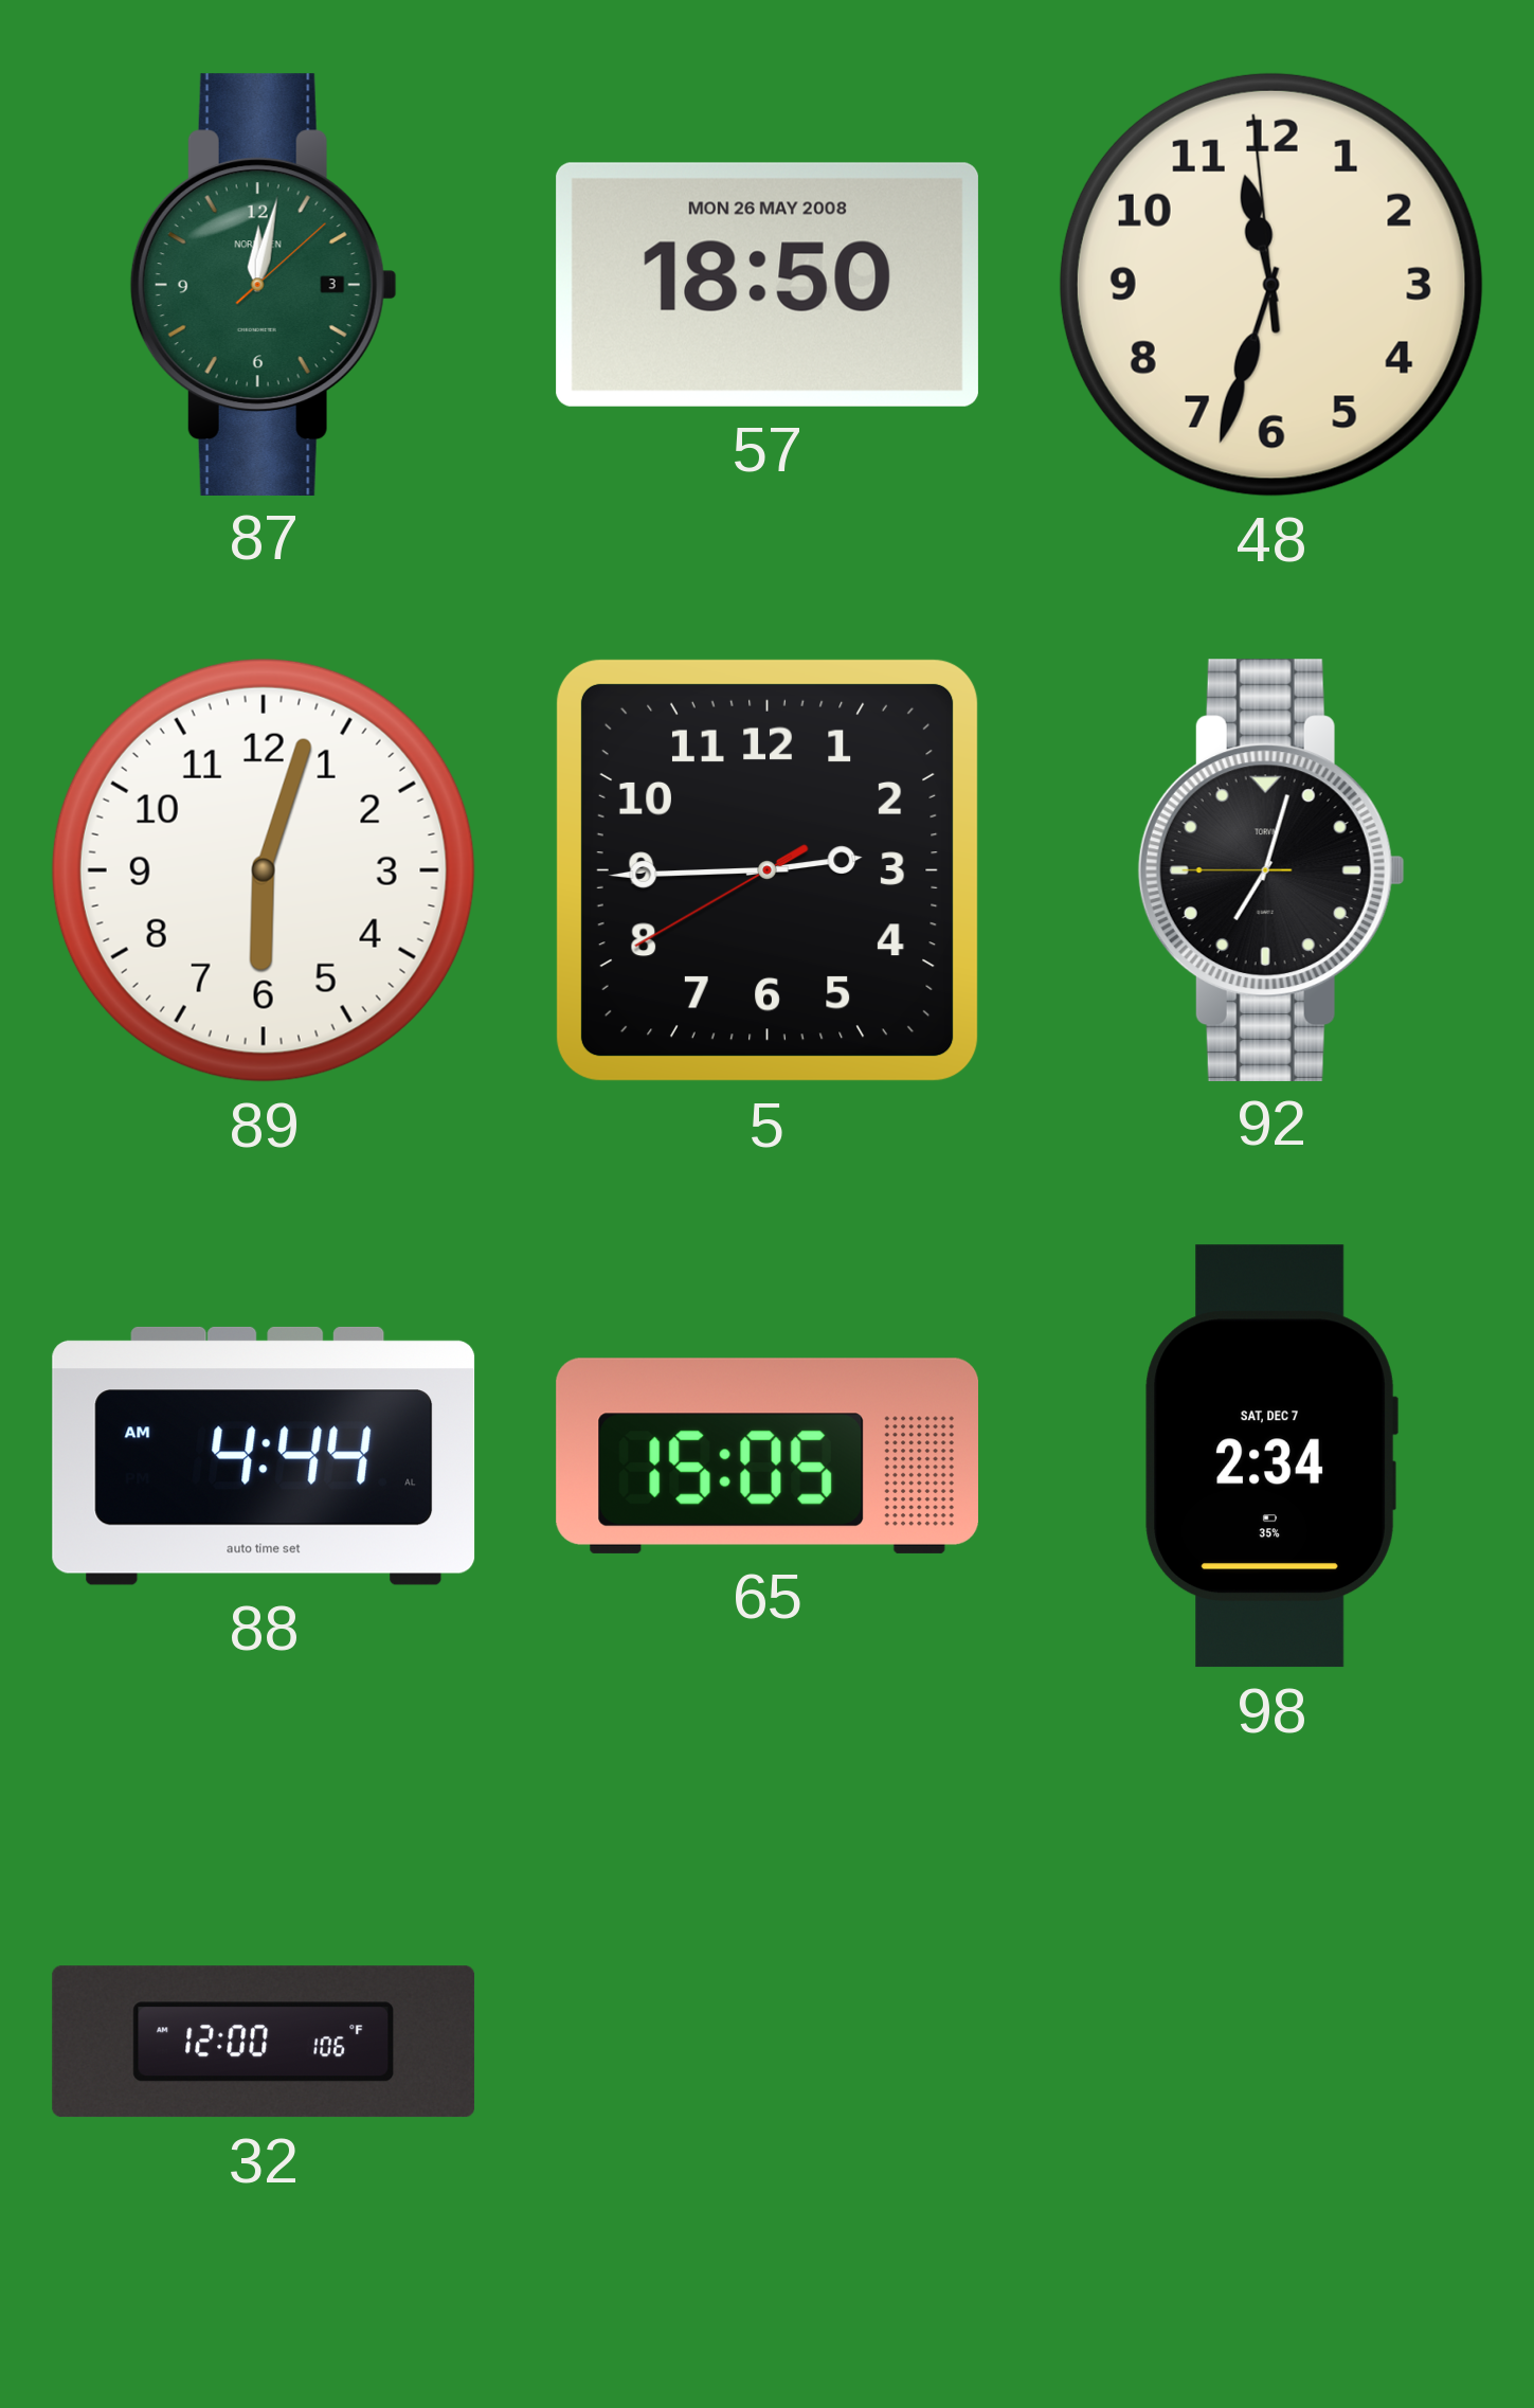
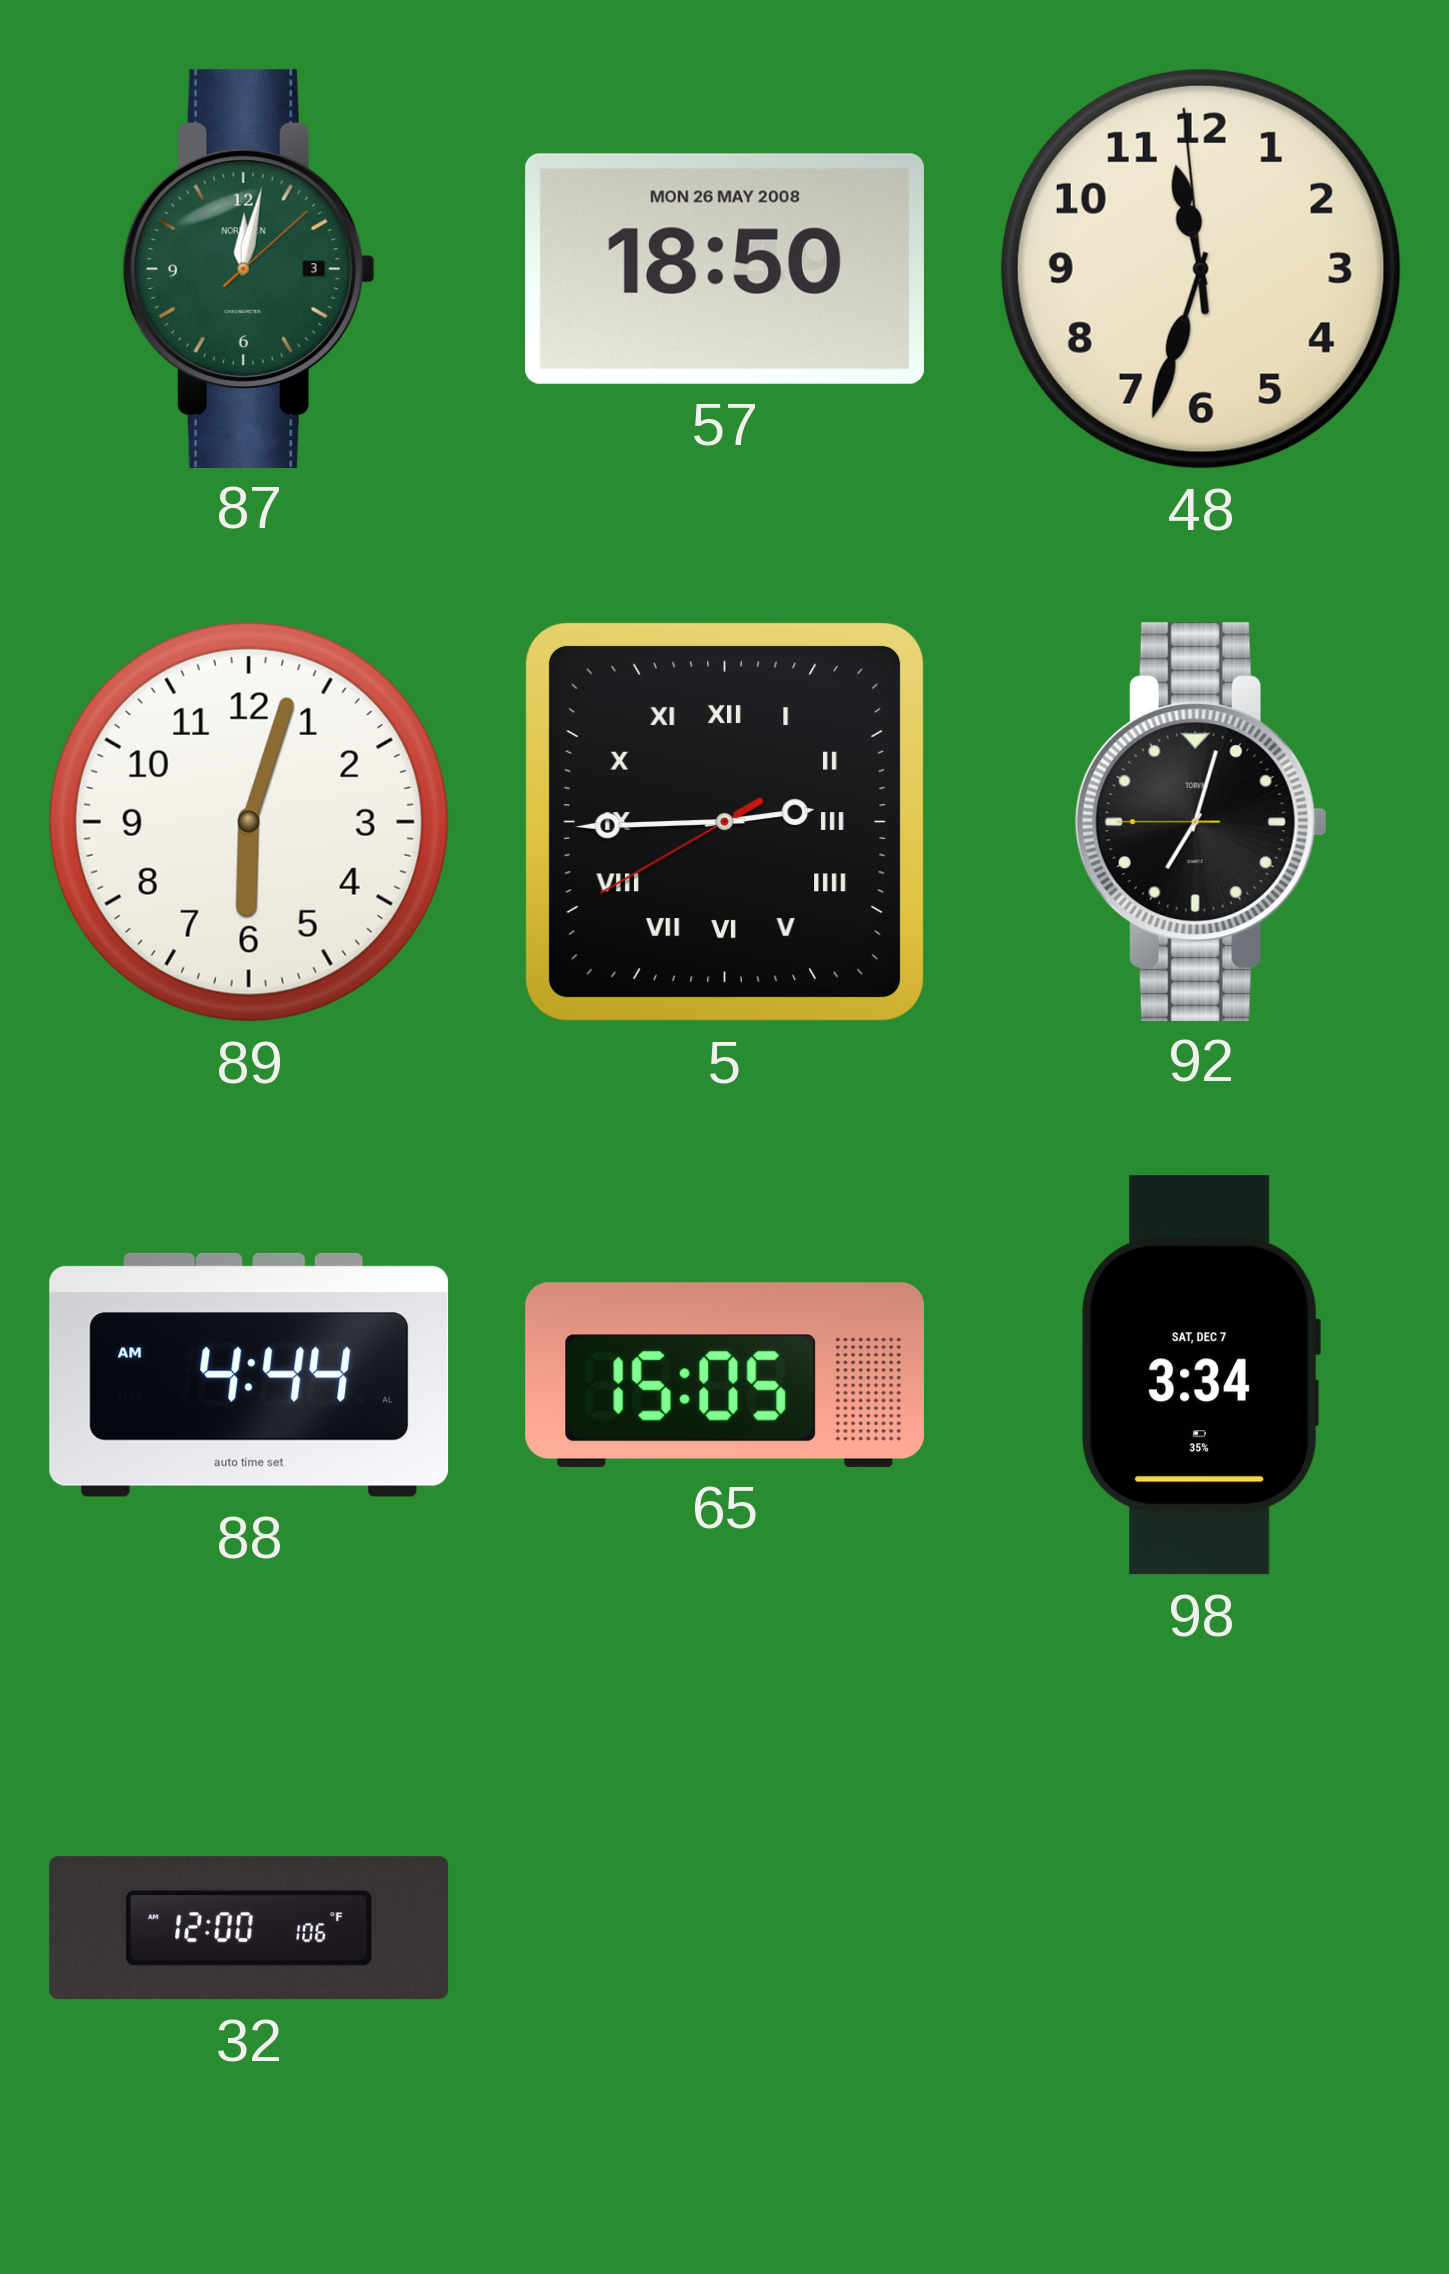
5 numerals: Arabic -> Roman
98: 2:34 -> 3:34
